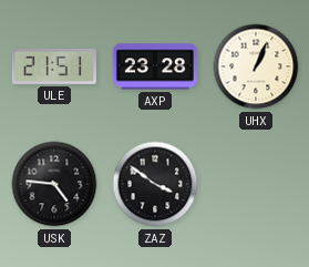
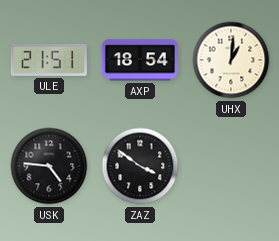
AXP: 23:28 -> 18:54
UHX: 1:04 -> 1:01
